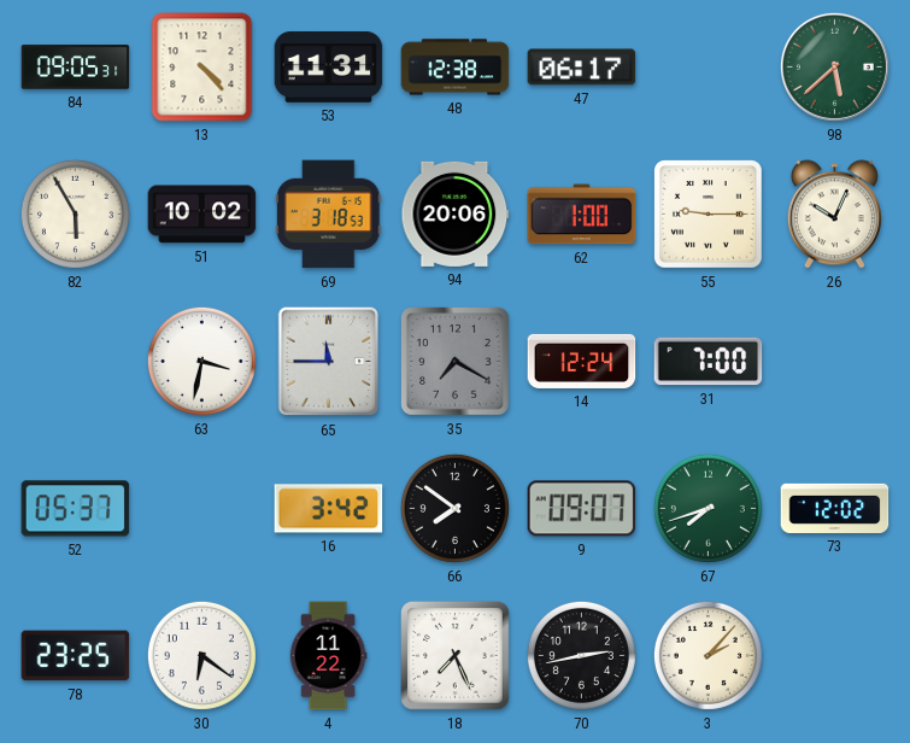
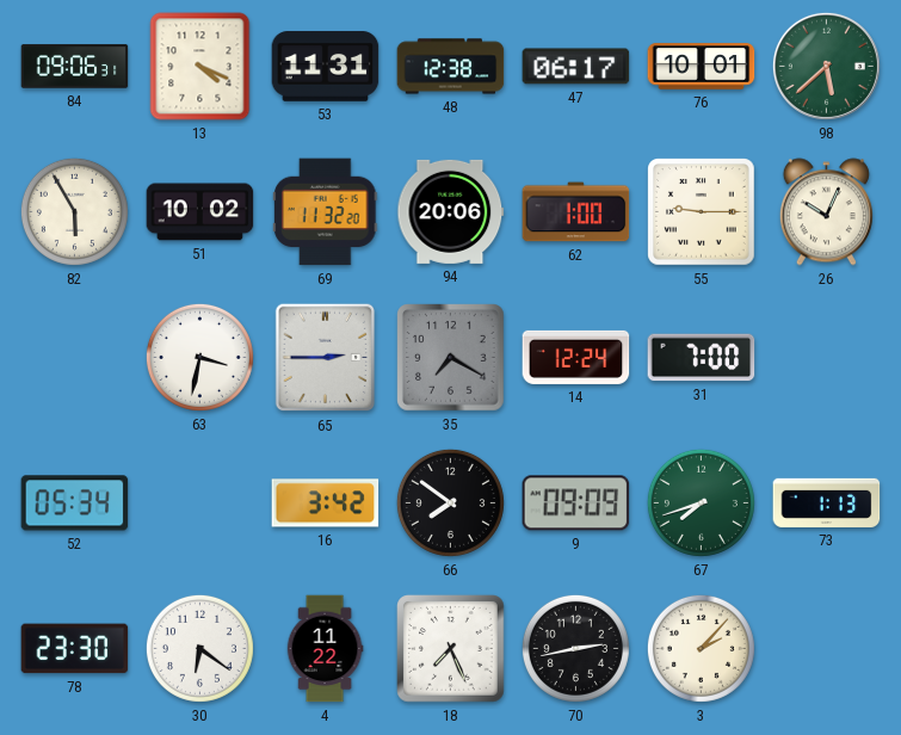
84: 09:05 -> 09:06
13: 4:23 -> 4:19
76: none -> 10:01
69: 3:18 -> 11:32
65: 11:45 -> 2:45
52: 05:37 -> 05:34
9: 09:07 -> 09:09
73: 12:02 -> 1:13
78: 23:25 -> 23:30
